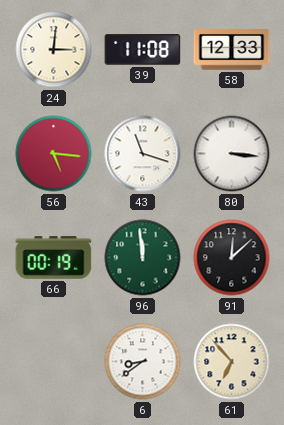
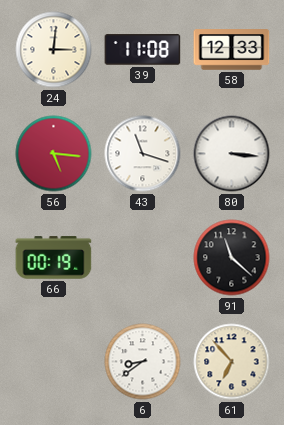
96: 11:59 -> none
91: 12:08 -> 11:22
